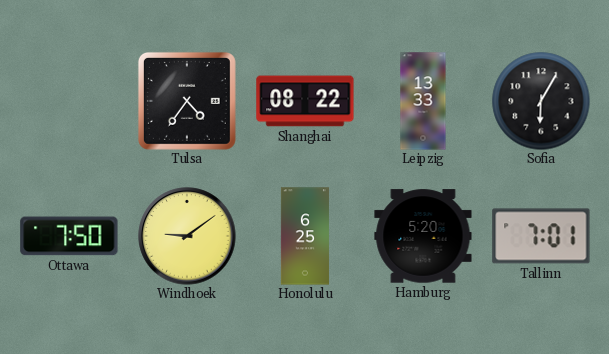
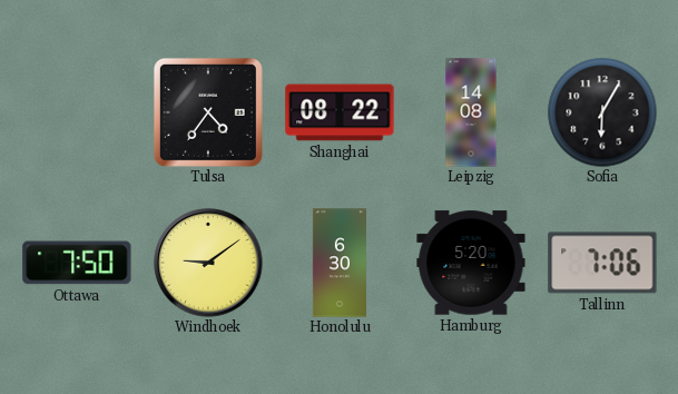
Leipzig: 13:33 -> 14:08
Honolulu: 6:25 -> 6:30
Tallinn: 7:01 -> 7:06
